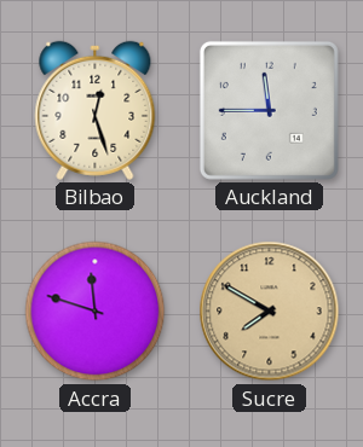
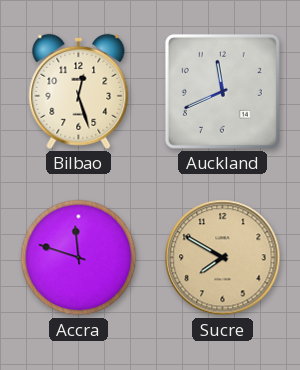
Auckland: 11:45 -> 11:41
